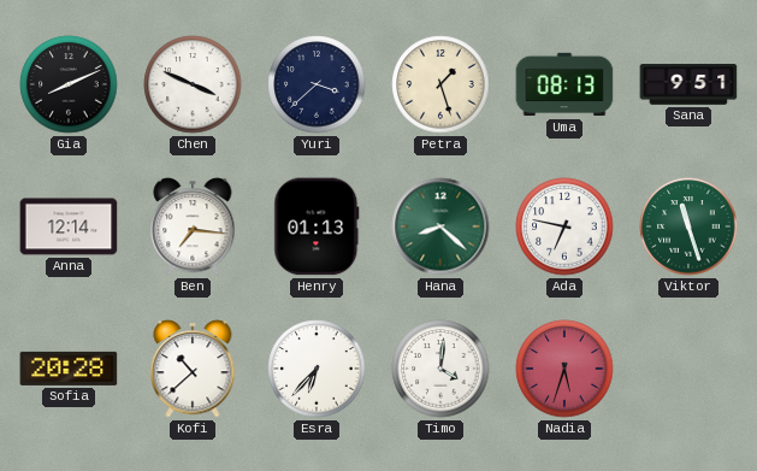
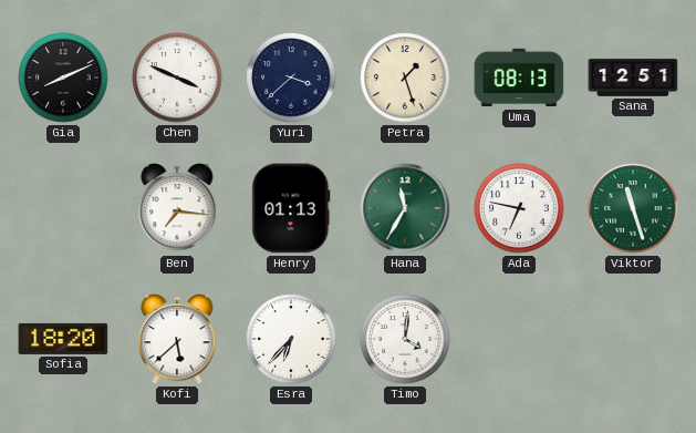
Sana: 9:51 -> 12:51
Anna: 12:14 -> none
Hana: 8:22 -> 11:35
Sofia: 20:28 -> 18:20
Kofi: 10:38 -> 5:38
Nadia: 5:33 -> none
